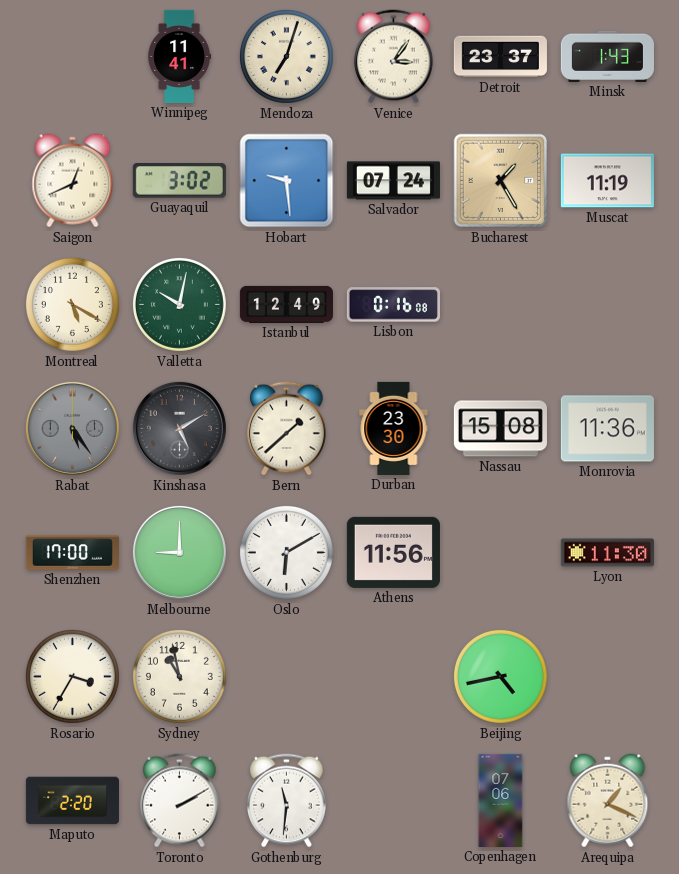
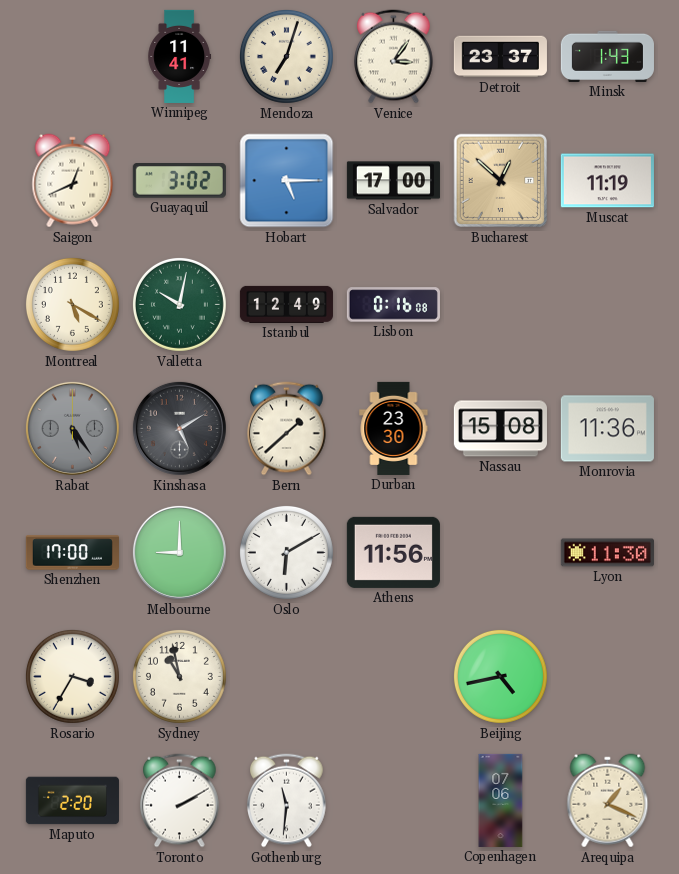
Hobart: 9:29 -> 5:15
Salvador: 07:24 -> 17:00
Bucharest: 1:25 -> 12:52
